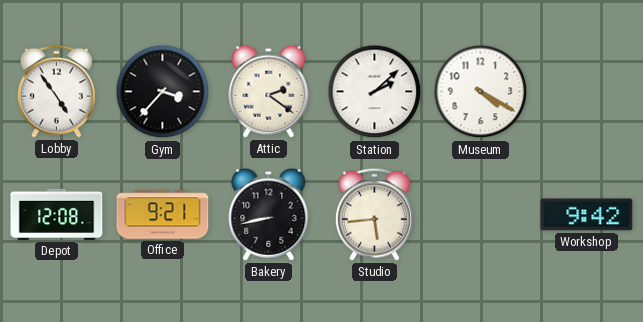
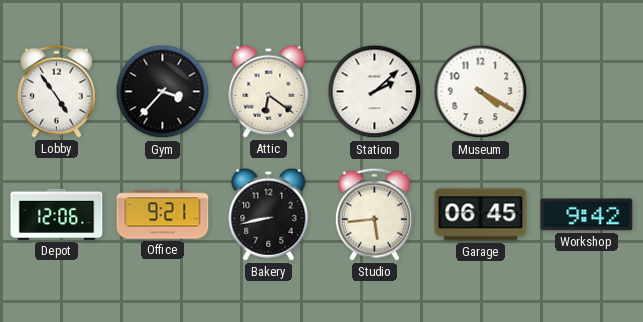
Attic: 2:21 -> 6:21
Depot: 12:08 -> 12:06
Garage: none -> 06:45
